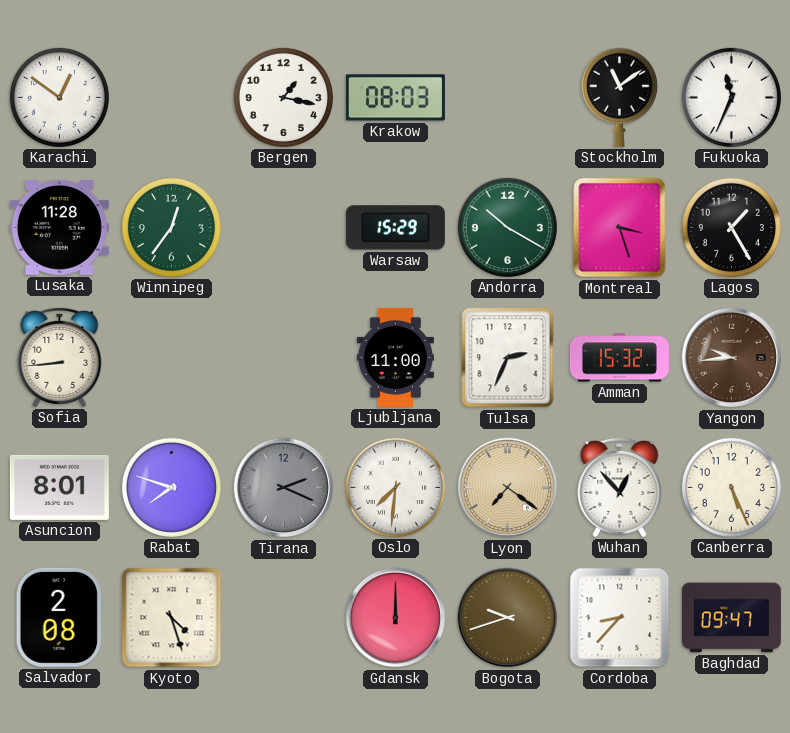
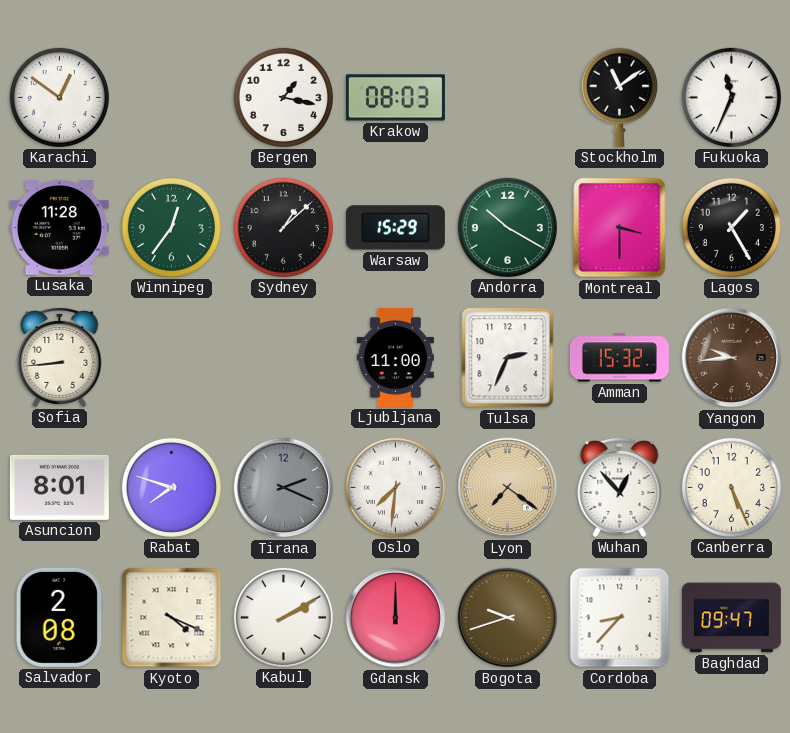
Sydney: none -> 1:08
Montreal: 3:27 -> 3:30
Kyoto: 4:27 -> 4:19
Kabul: none -> 2:10
